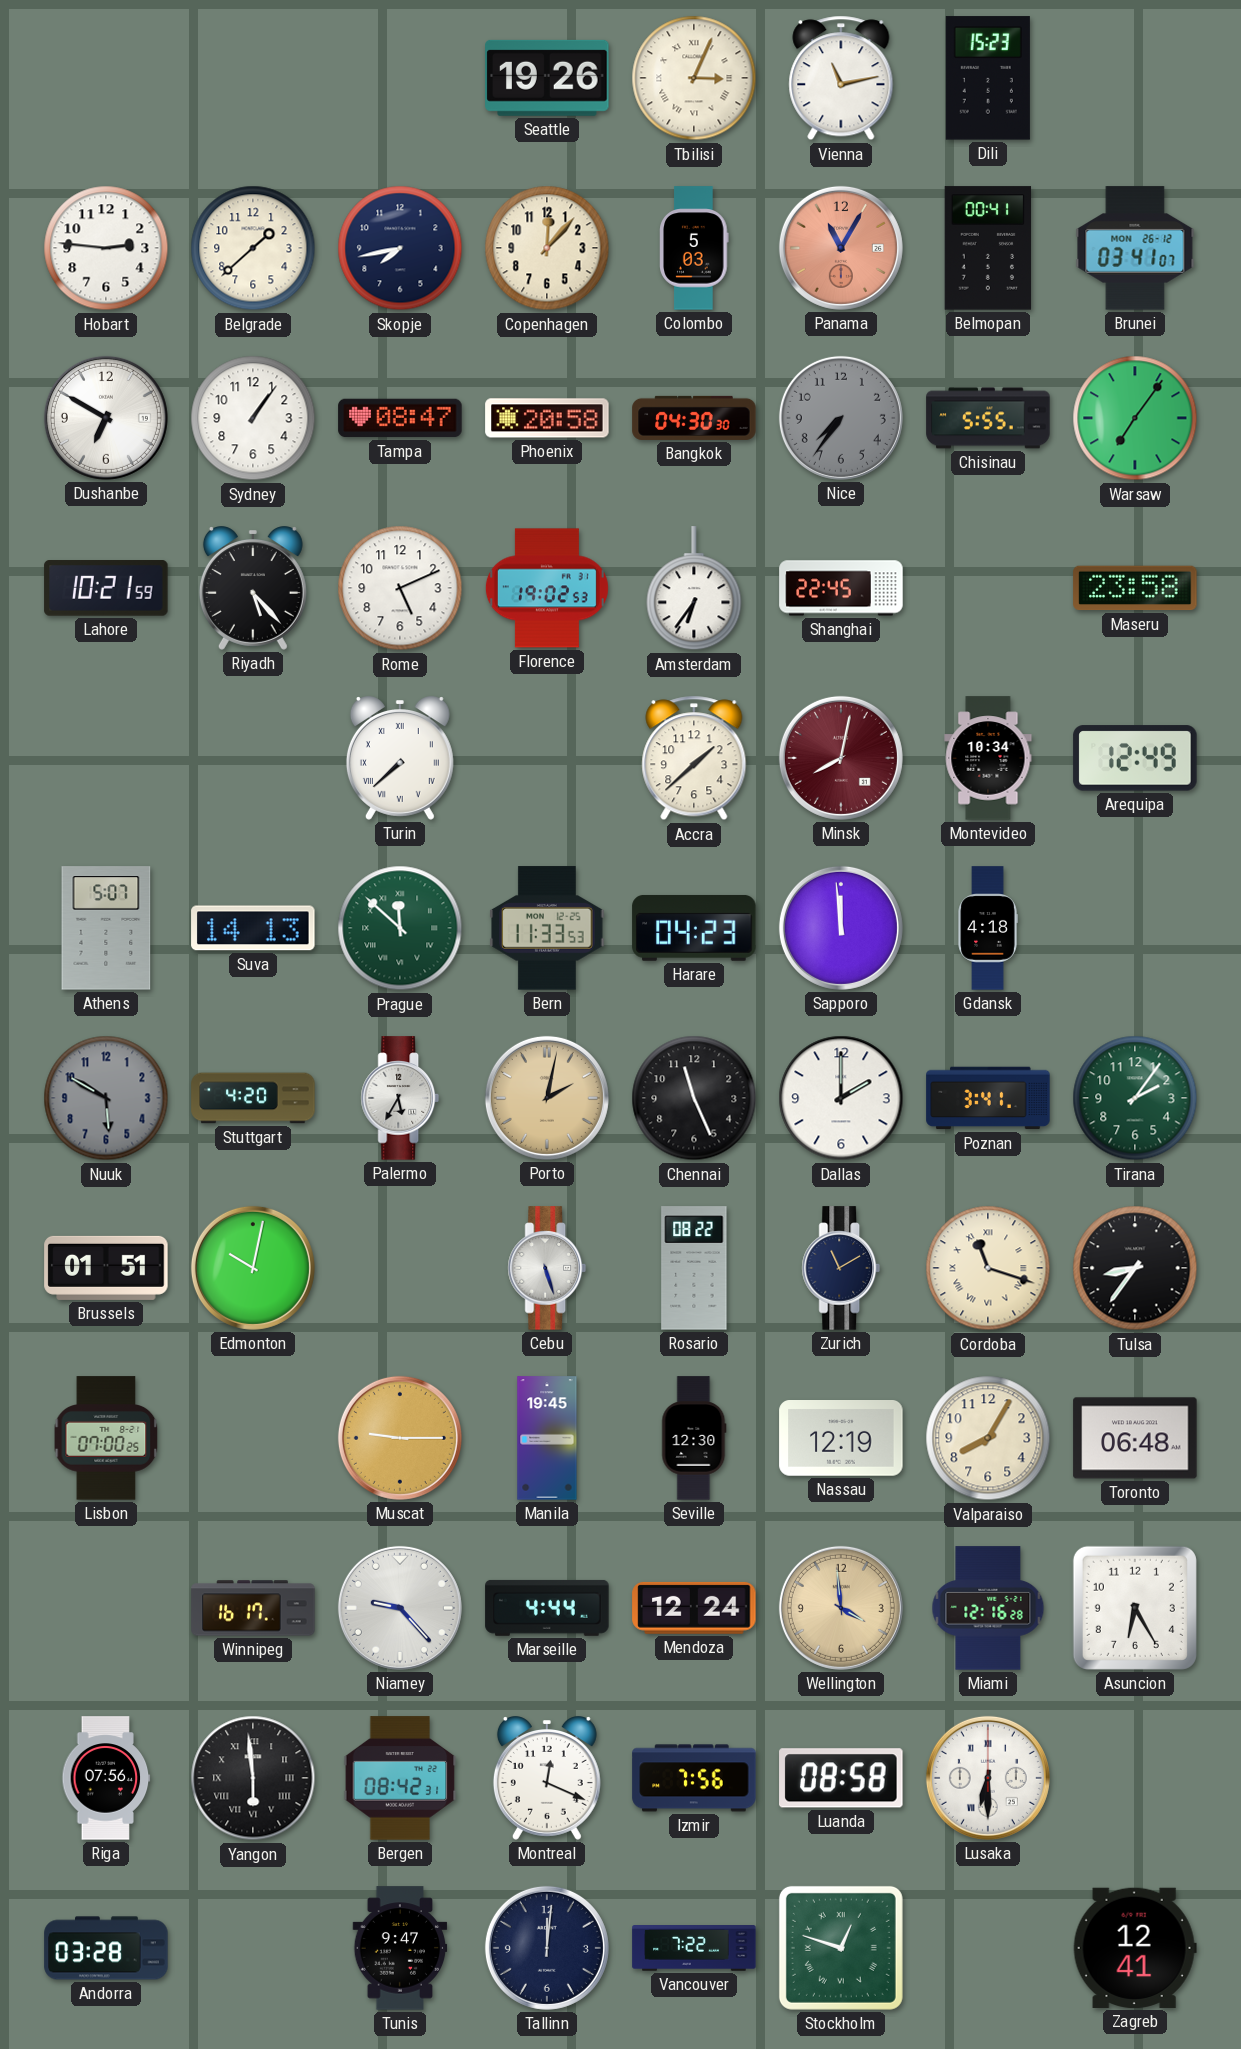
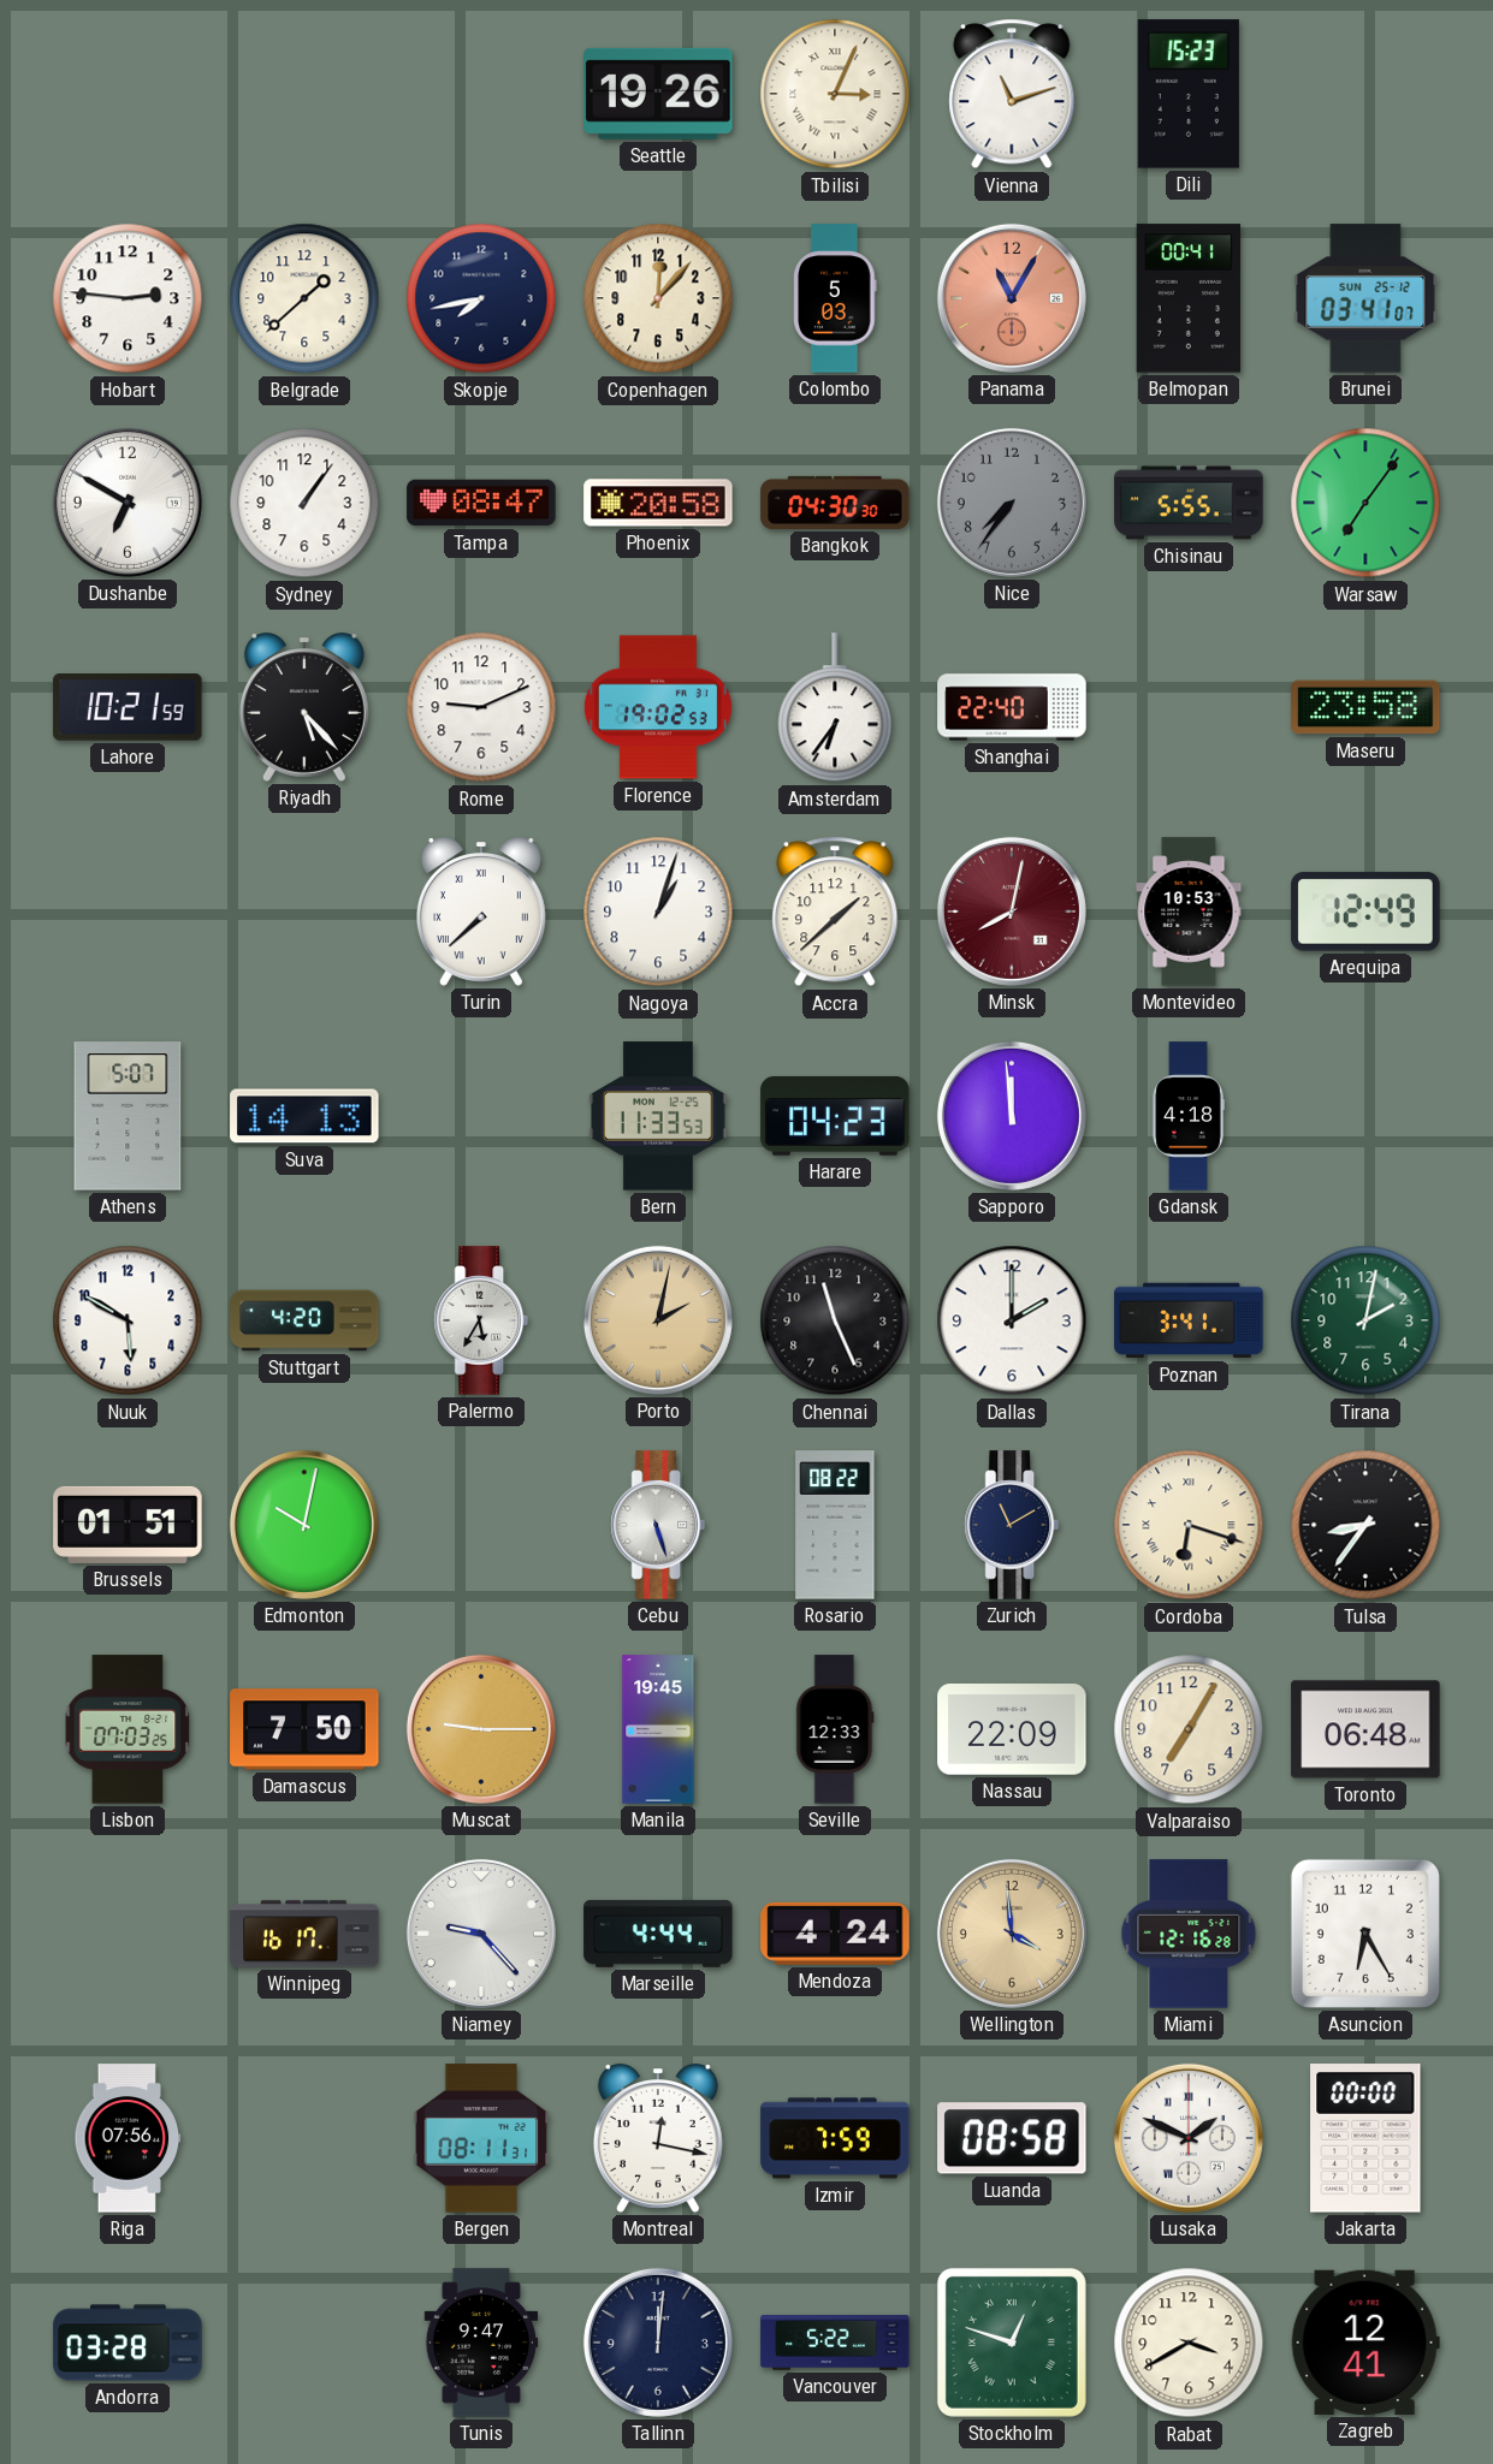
Vienna: 11:13 -> 11:12
Brunei date: MON 26-12 -> SUN 25-12
Rome: 5:11 -> 9:11
Shanghai: 22:45 -> 22:40
Nagoya: none -> 1:03
Montevideo: 10:34 -> 10:53
Prague: 11:52 -> none
Nuuk dial: grey -> white
Tirana: 2:06 -> 2:02
Cordoba: 11:18 -> 6:18
Lisbon: 07:00 -> 07:03
Damascus: none -> 7:50
Seville: 12:30 -> 12:33
Nassau: 12:19 -> 22:09
Valparaiso: 8:05 -> 7:05
Mendoza: 12:24 -> 4:24
Yangon: 5:59 -> none
Bergen: 08:42 -> 08:11
Montreal: 12:19 -> 12:17
Izmir: 7:56 -> 7:59
Lusaka: 6:30 -> 1:49
Jakarta: none -> 00:00
Vancouver: 7:22 -> 5:22
Rabat: none -> 3:40
